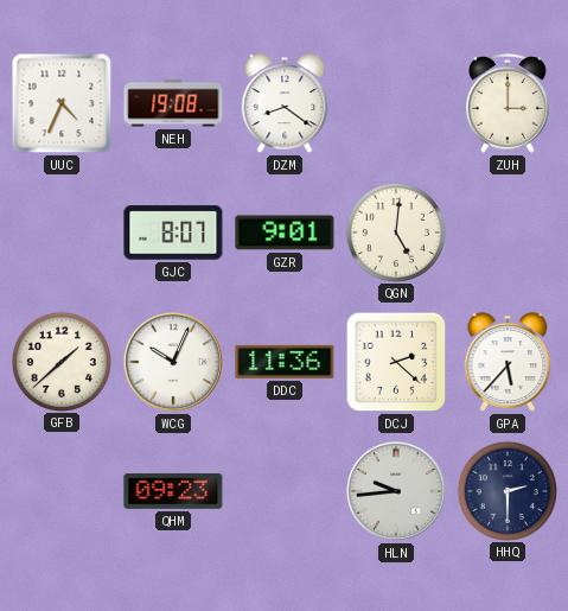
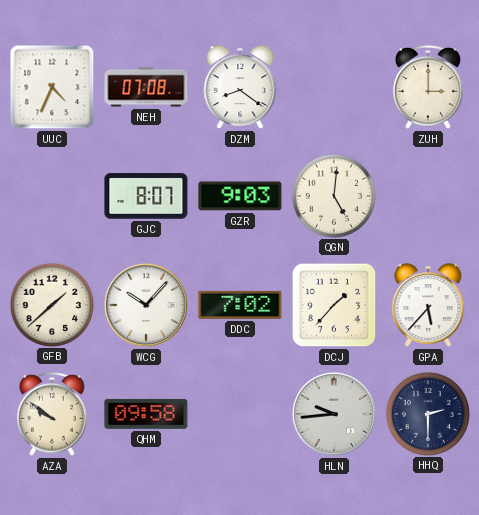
NEH: 19:08 -> 07:08
GZR: 9:01 -> 9:03
WCG: 10:04 -> 10:07
DDC: 11:36 -> 7:02
DCJ: 2:22 -> 1:37
AZA: none -> 9:51
QHM: 09:23 -> 09:58
